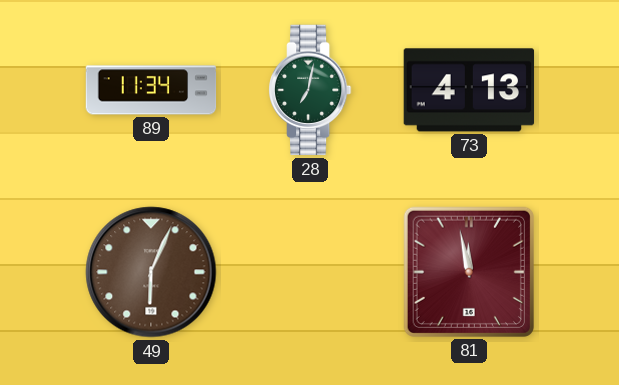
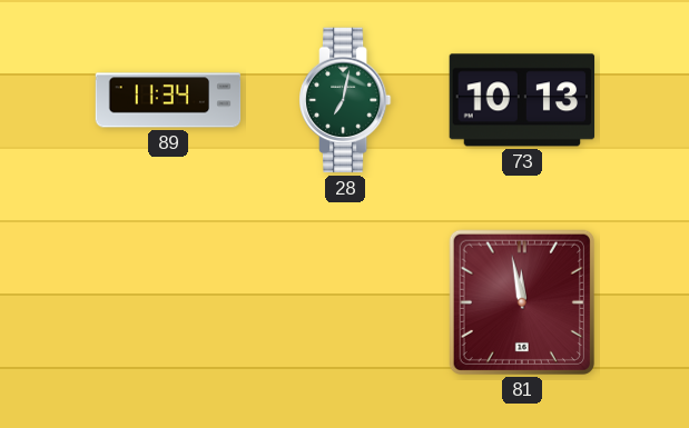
73: 4:13 -> 10:13
49: 6:04 -> none
